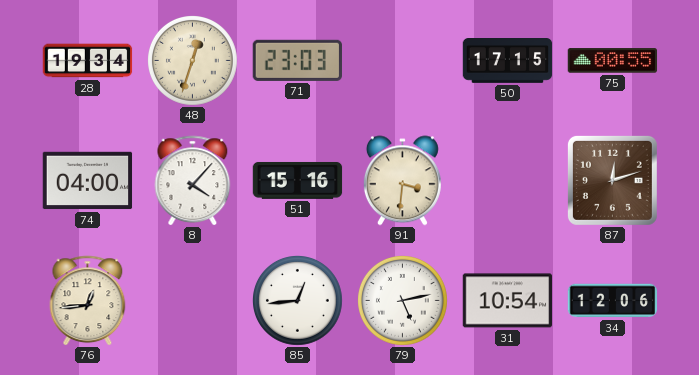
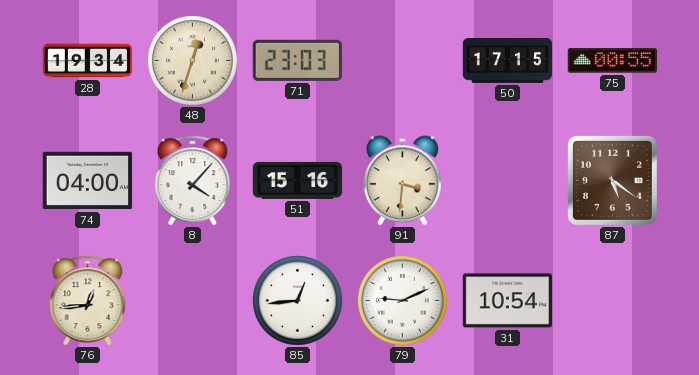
87: 12:12 -> 5:21
79: 5:13 -> 9:11
34: 12:06 -> none
